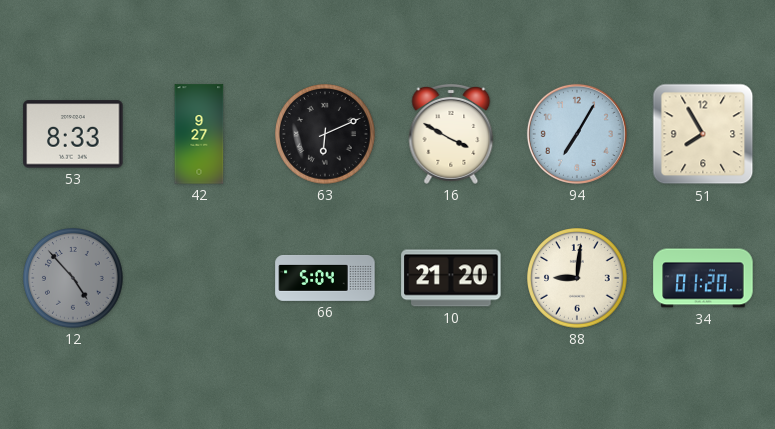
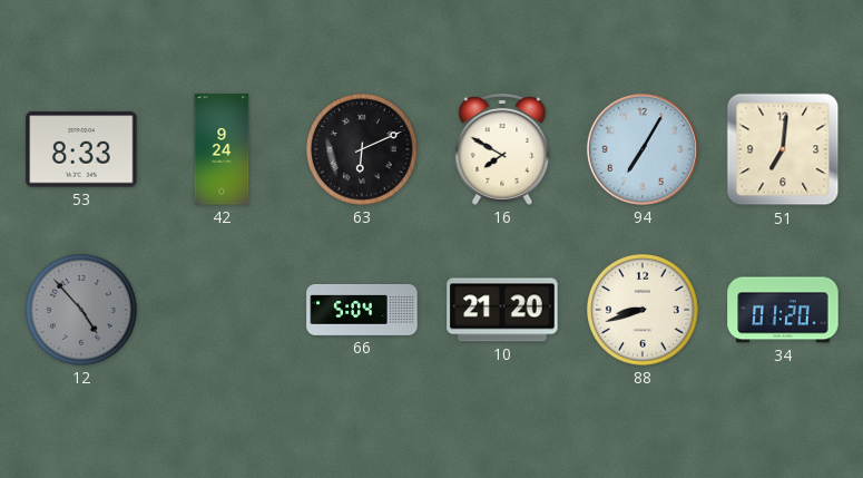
42: 9:27 -> 9:24
16: 3:50 -> 7:50
51: 7:55 -> 7:01
88: 9:01 -> 8:42
